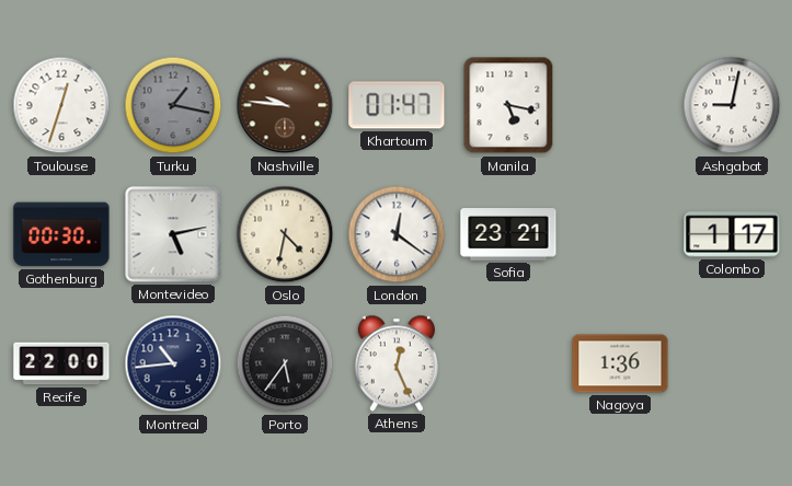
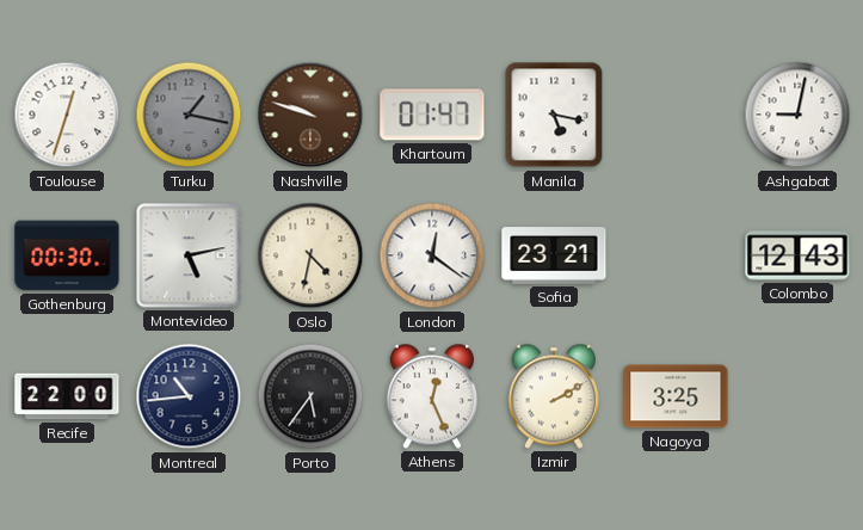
Nashville: 9:46 -> 9:48
Colombo: 1:17 -> 12:43
Izmir: none -> 2:10
Nagoya: 1:36 -> 3:25
